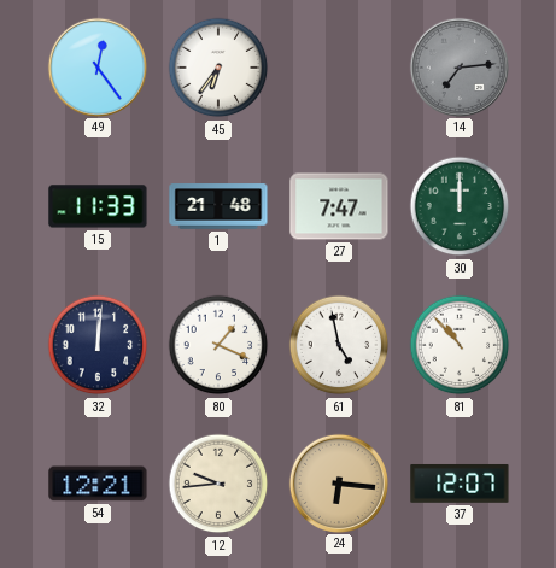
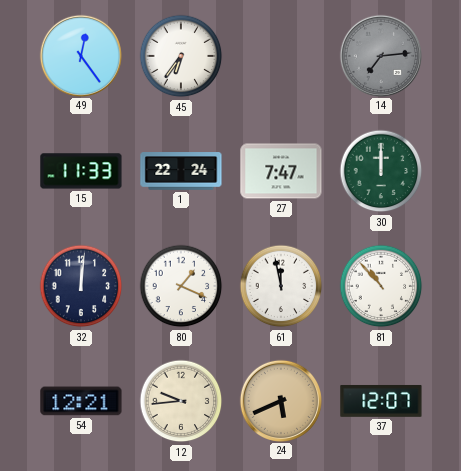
1: 21:48 -> 22:24
61: 4:58 -> 11:58
24: 6:16 -> 5:41
